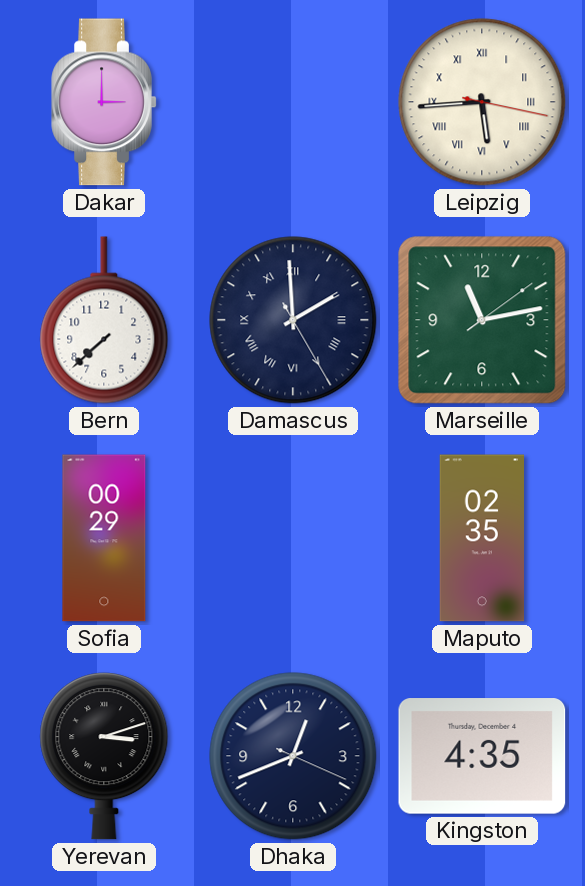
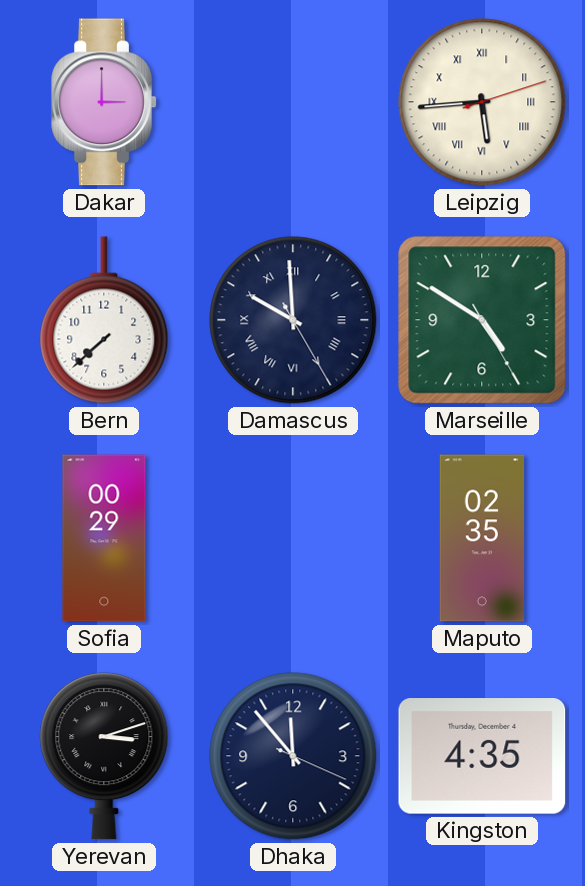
Leipzig: 5:44:17 -> 5:44:12
Damascus: 1:59 -> 9:59
Marseille: 11:13 -> 4:50
Dhaka: 12:41 -> 11:53
